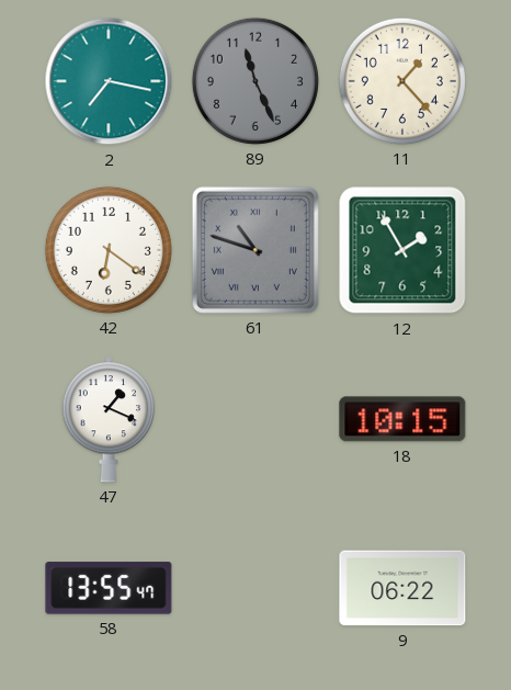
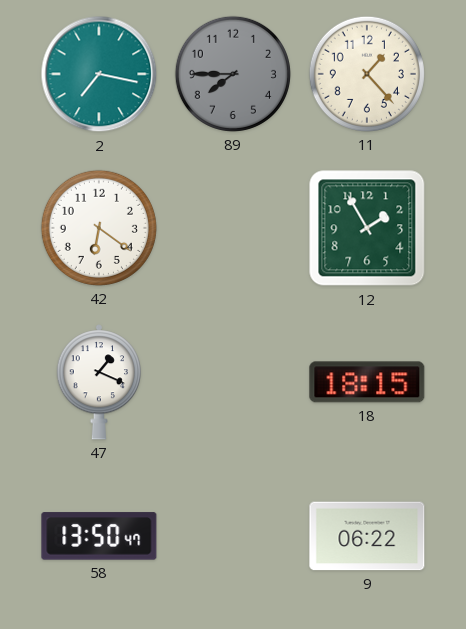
89: 11:26 -> 7:45
61: 10:48 -> none
18: 10:15 -> 18:15
58: 13:55 -> 13:50
